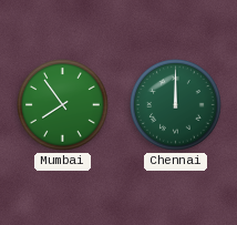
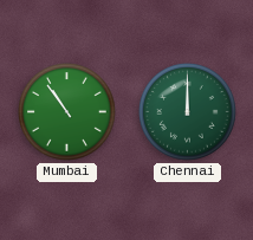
Mumbai: 7:54 -> 10:54
